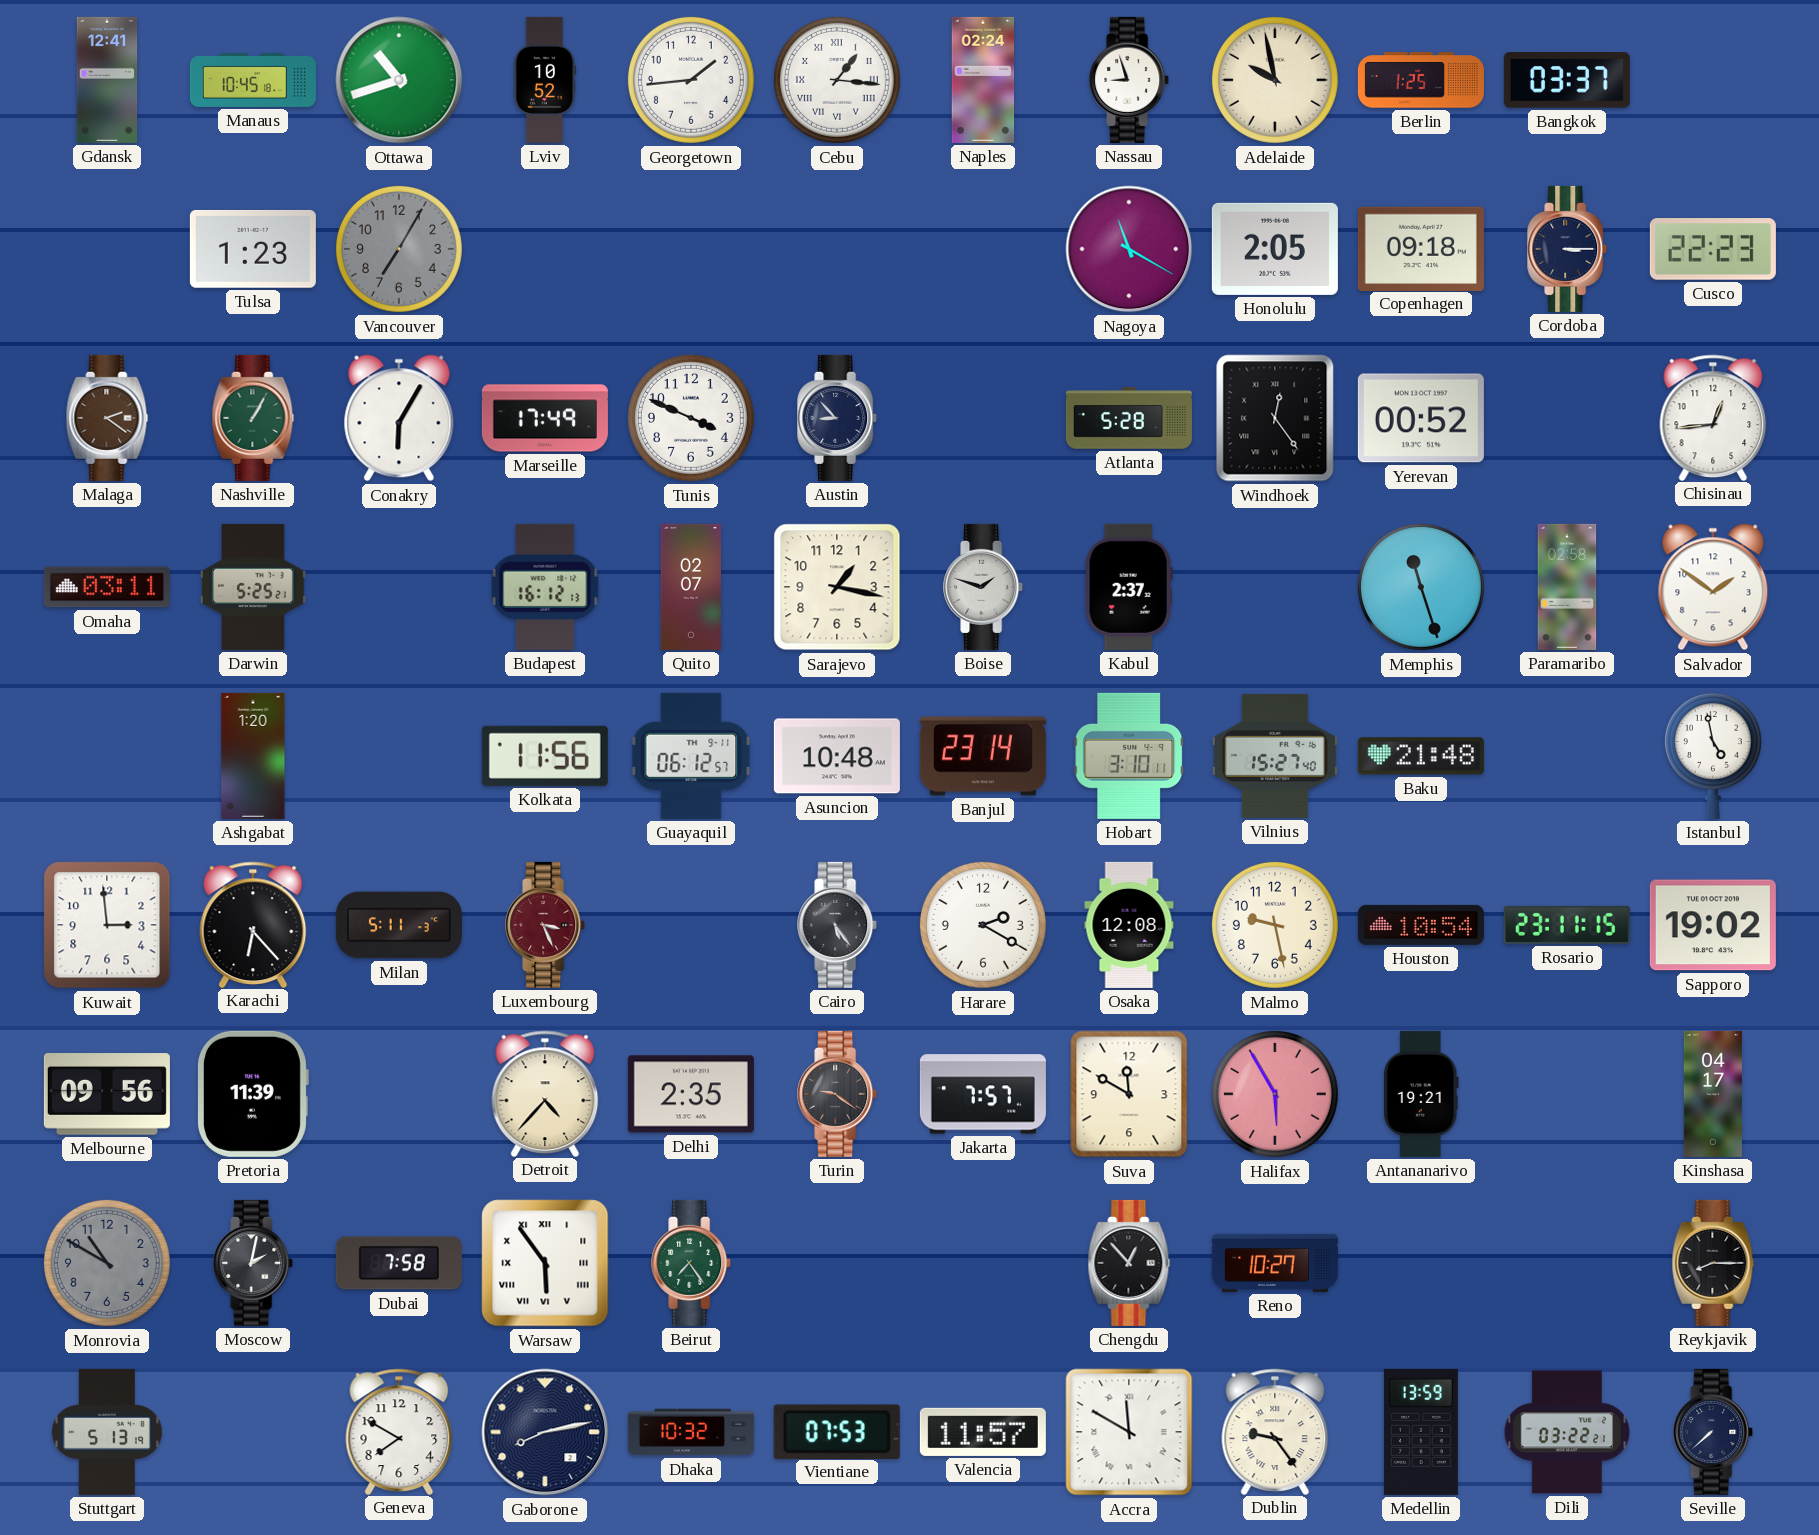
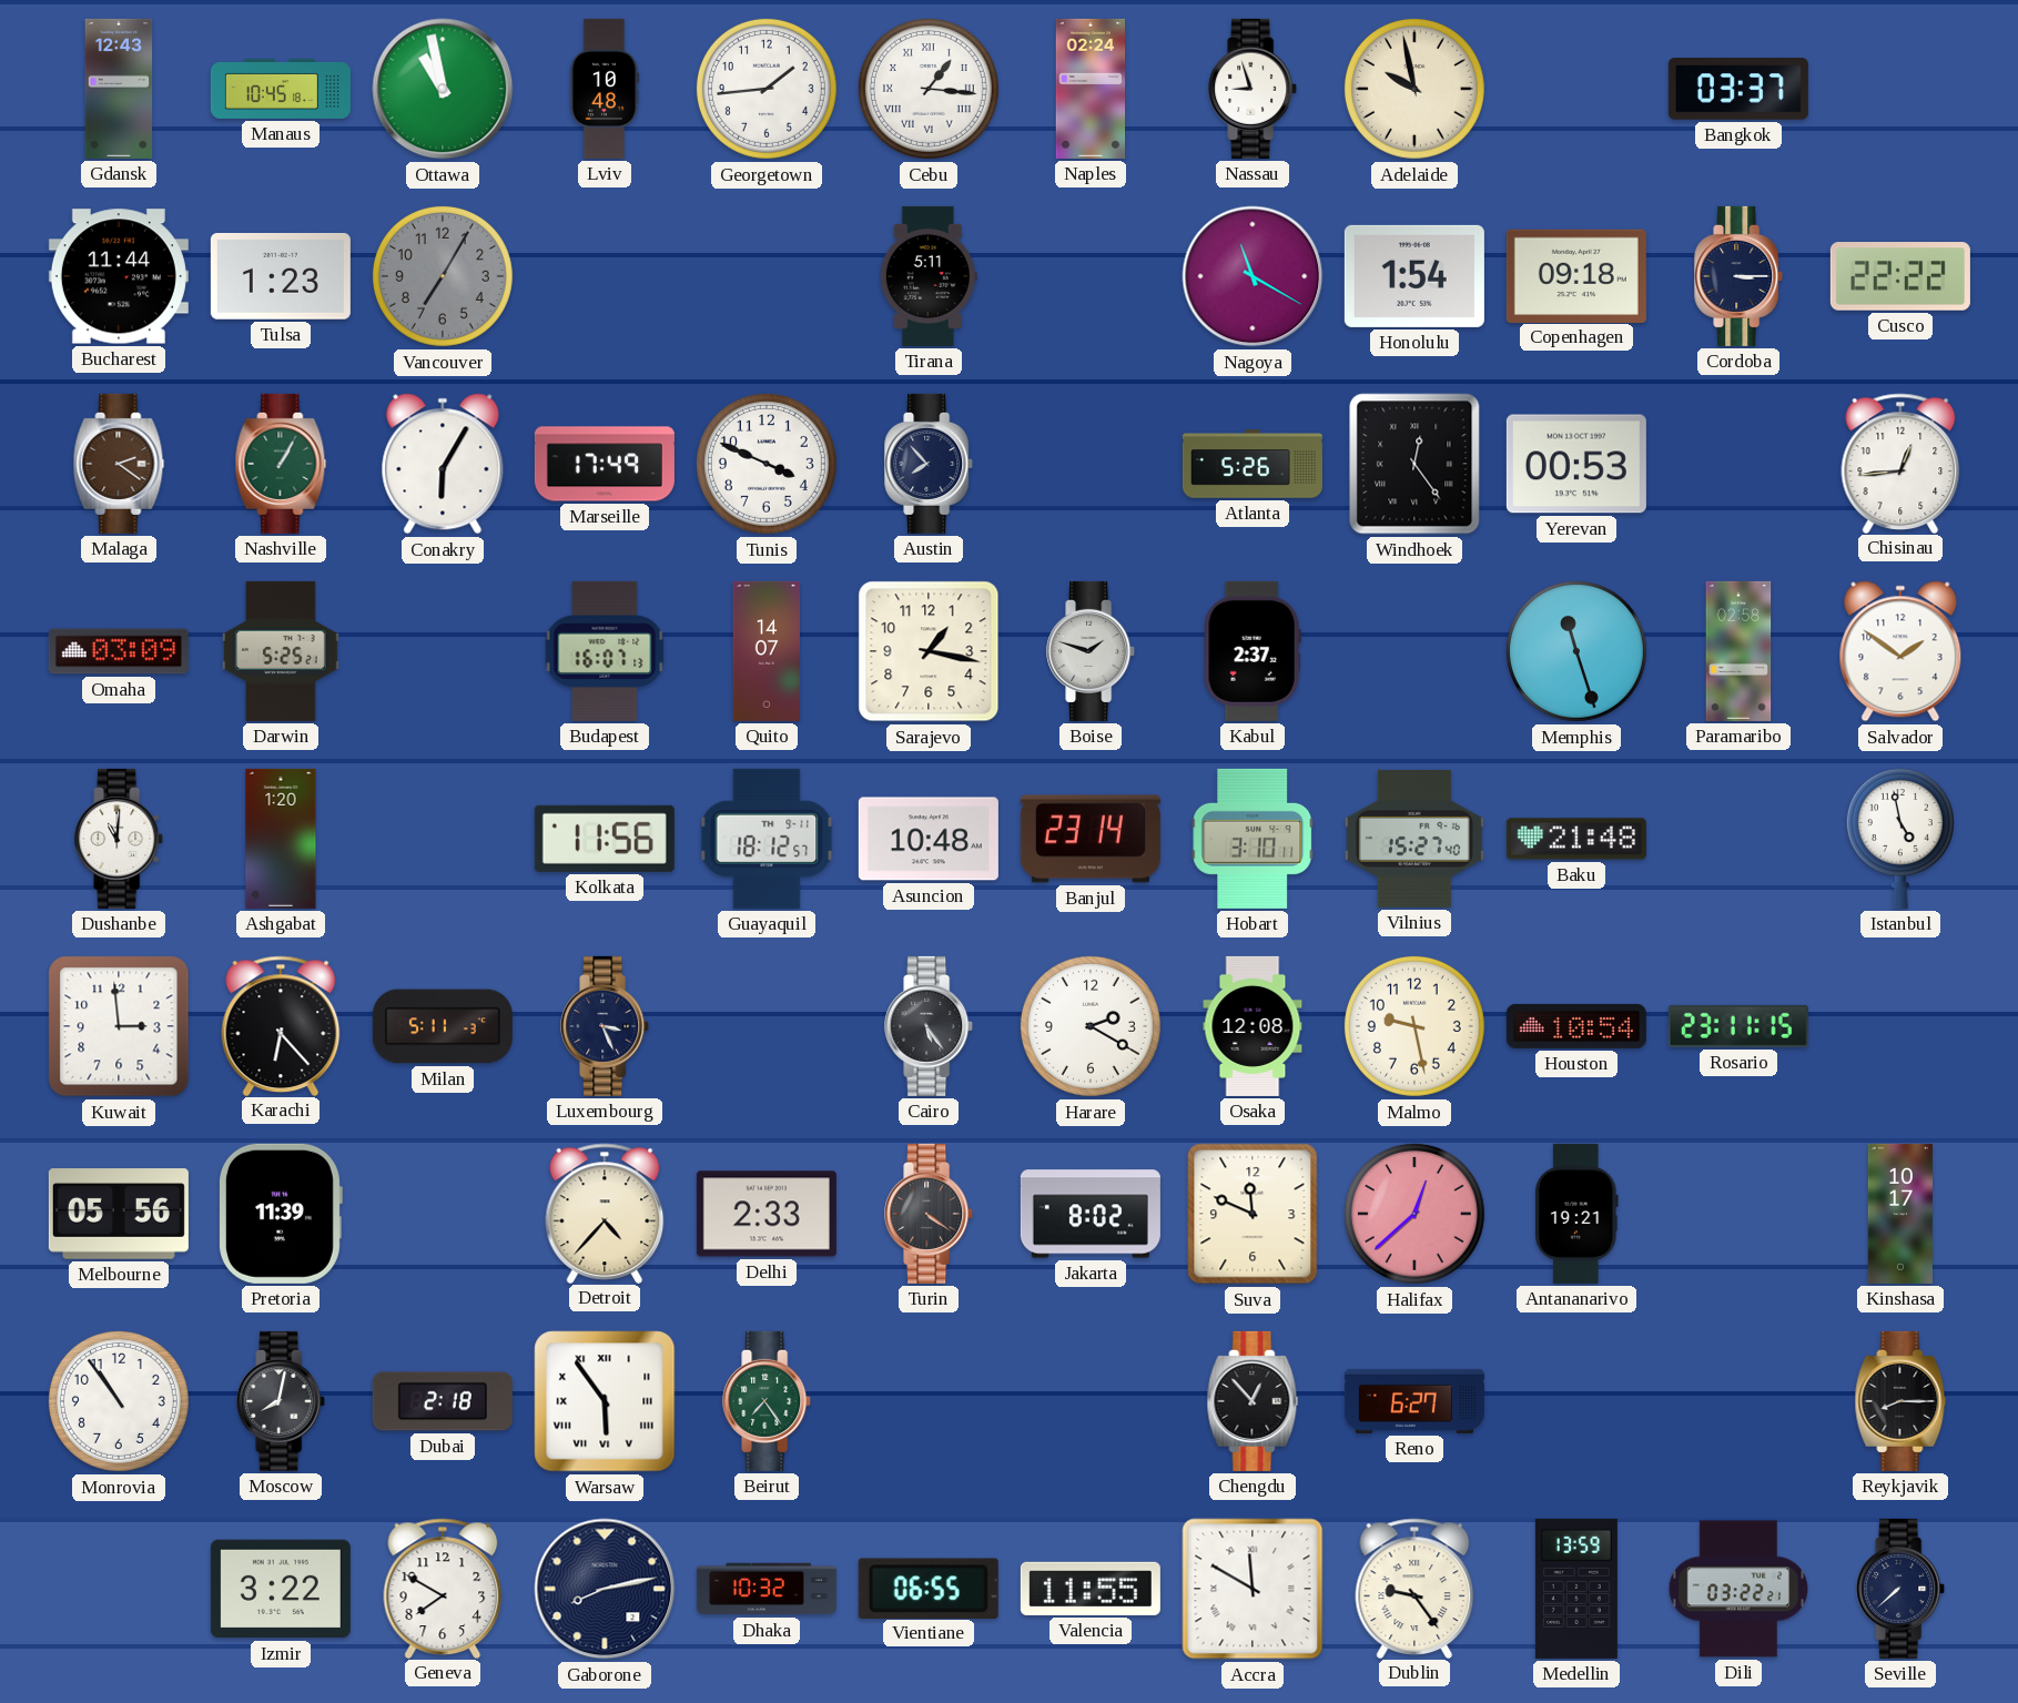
Gdansk: 12:41 -> 12:43
Ottawa: 10:42 -> 10:58
Lviv: 10:52 -> 10:48
Berlin: 1:25 -> none
Bucharest: none -> 11:44
Tirana: none -> 5:11
Honolulu: 2:05 -> 1:54
Cusco: 22:23 -> 22:22
Austin: 8:53 -> 7:53
Atlanta: 5:28 -> 5:26
Yerevan: 00:52 -> 00:53
Omaha: 03:11 -> 03:09
Budapest: 16:12 -> 16:07
Quito: 02:07 -> 14:07
Dushanbe: none -> 11:01
Guayaquil: 06:12 -> 18:12
Luxembourg dial: burgundy -> navy
Sapporo: 19:02 -> none
Melbourne: 09:56 -> 05:56
Delhi: 2:35 -> 2:33
Turin: 9:21 -> 4:21
Jakarta: 7:57 -> 8:02
Suva: 11:50 -> 11:49
Halifax: 5:55 -> 12:38
Kinshasa: 04:17 -> 10:17
Monrovia: 10:50 -> 10:54
Monrovia dial: grey -> white
Moscow: 2:02 -> 8:02
Dubai: 7:58 -> 2:18
Reno: 10:27 -> 6:27
Stuttgart: 5:13 -> none
Izmir: none -> 3:22
Vientiane: 07:53 -> 06:55
Valencia: 11:57 -> 11:55
